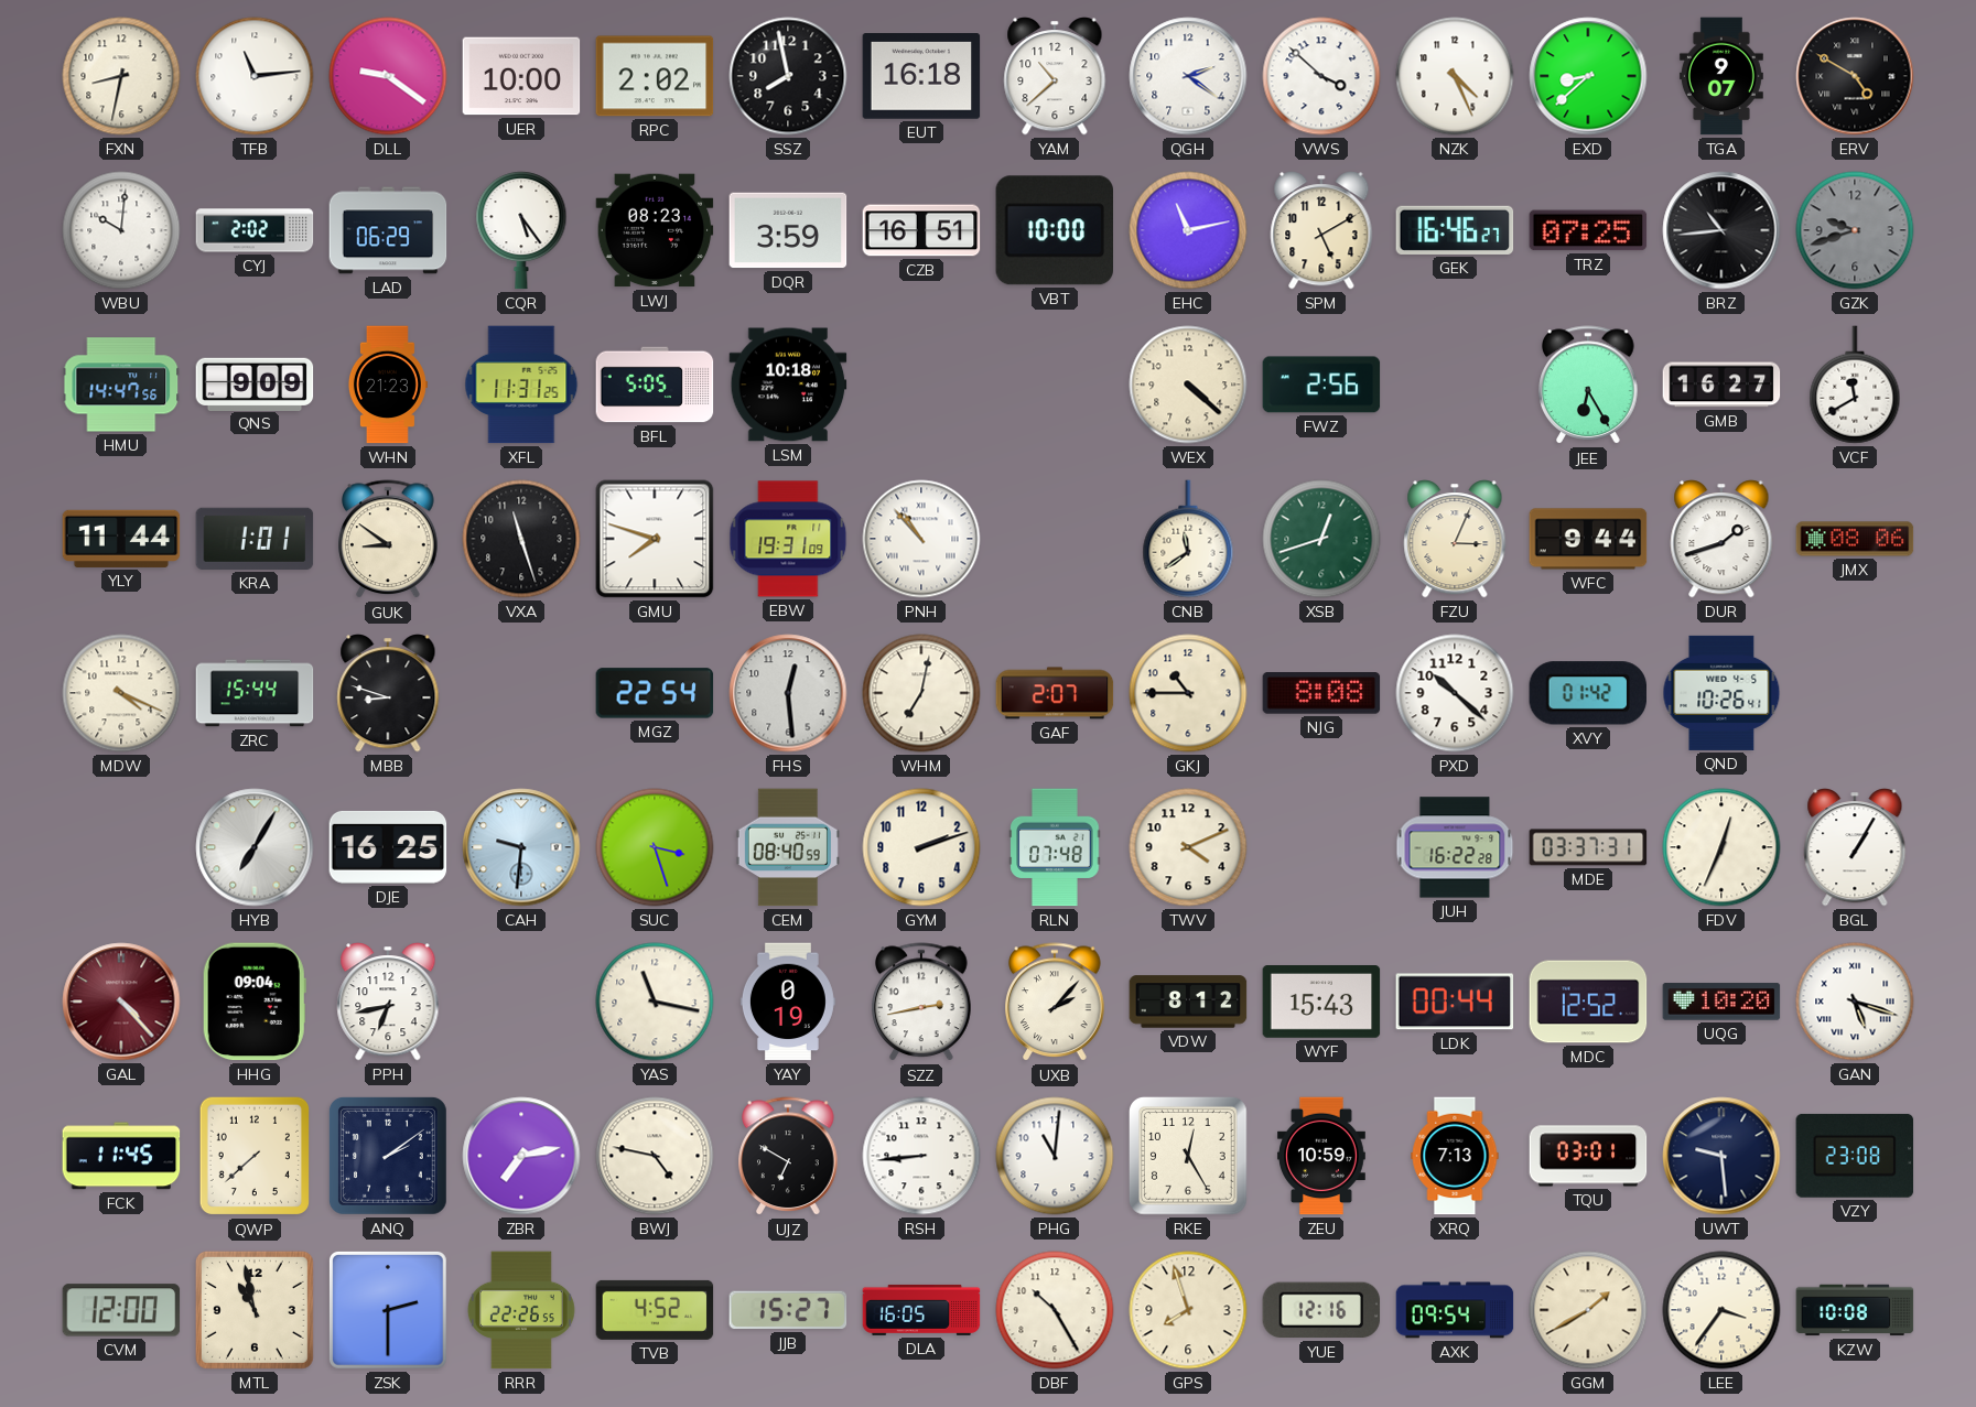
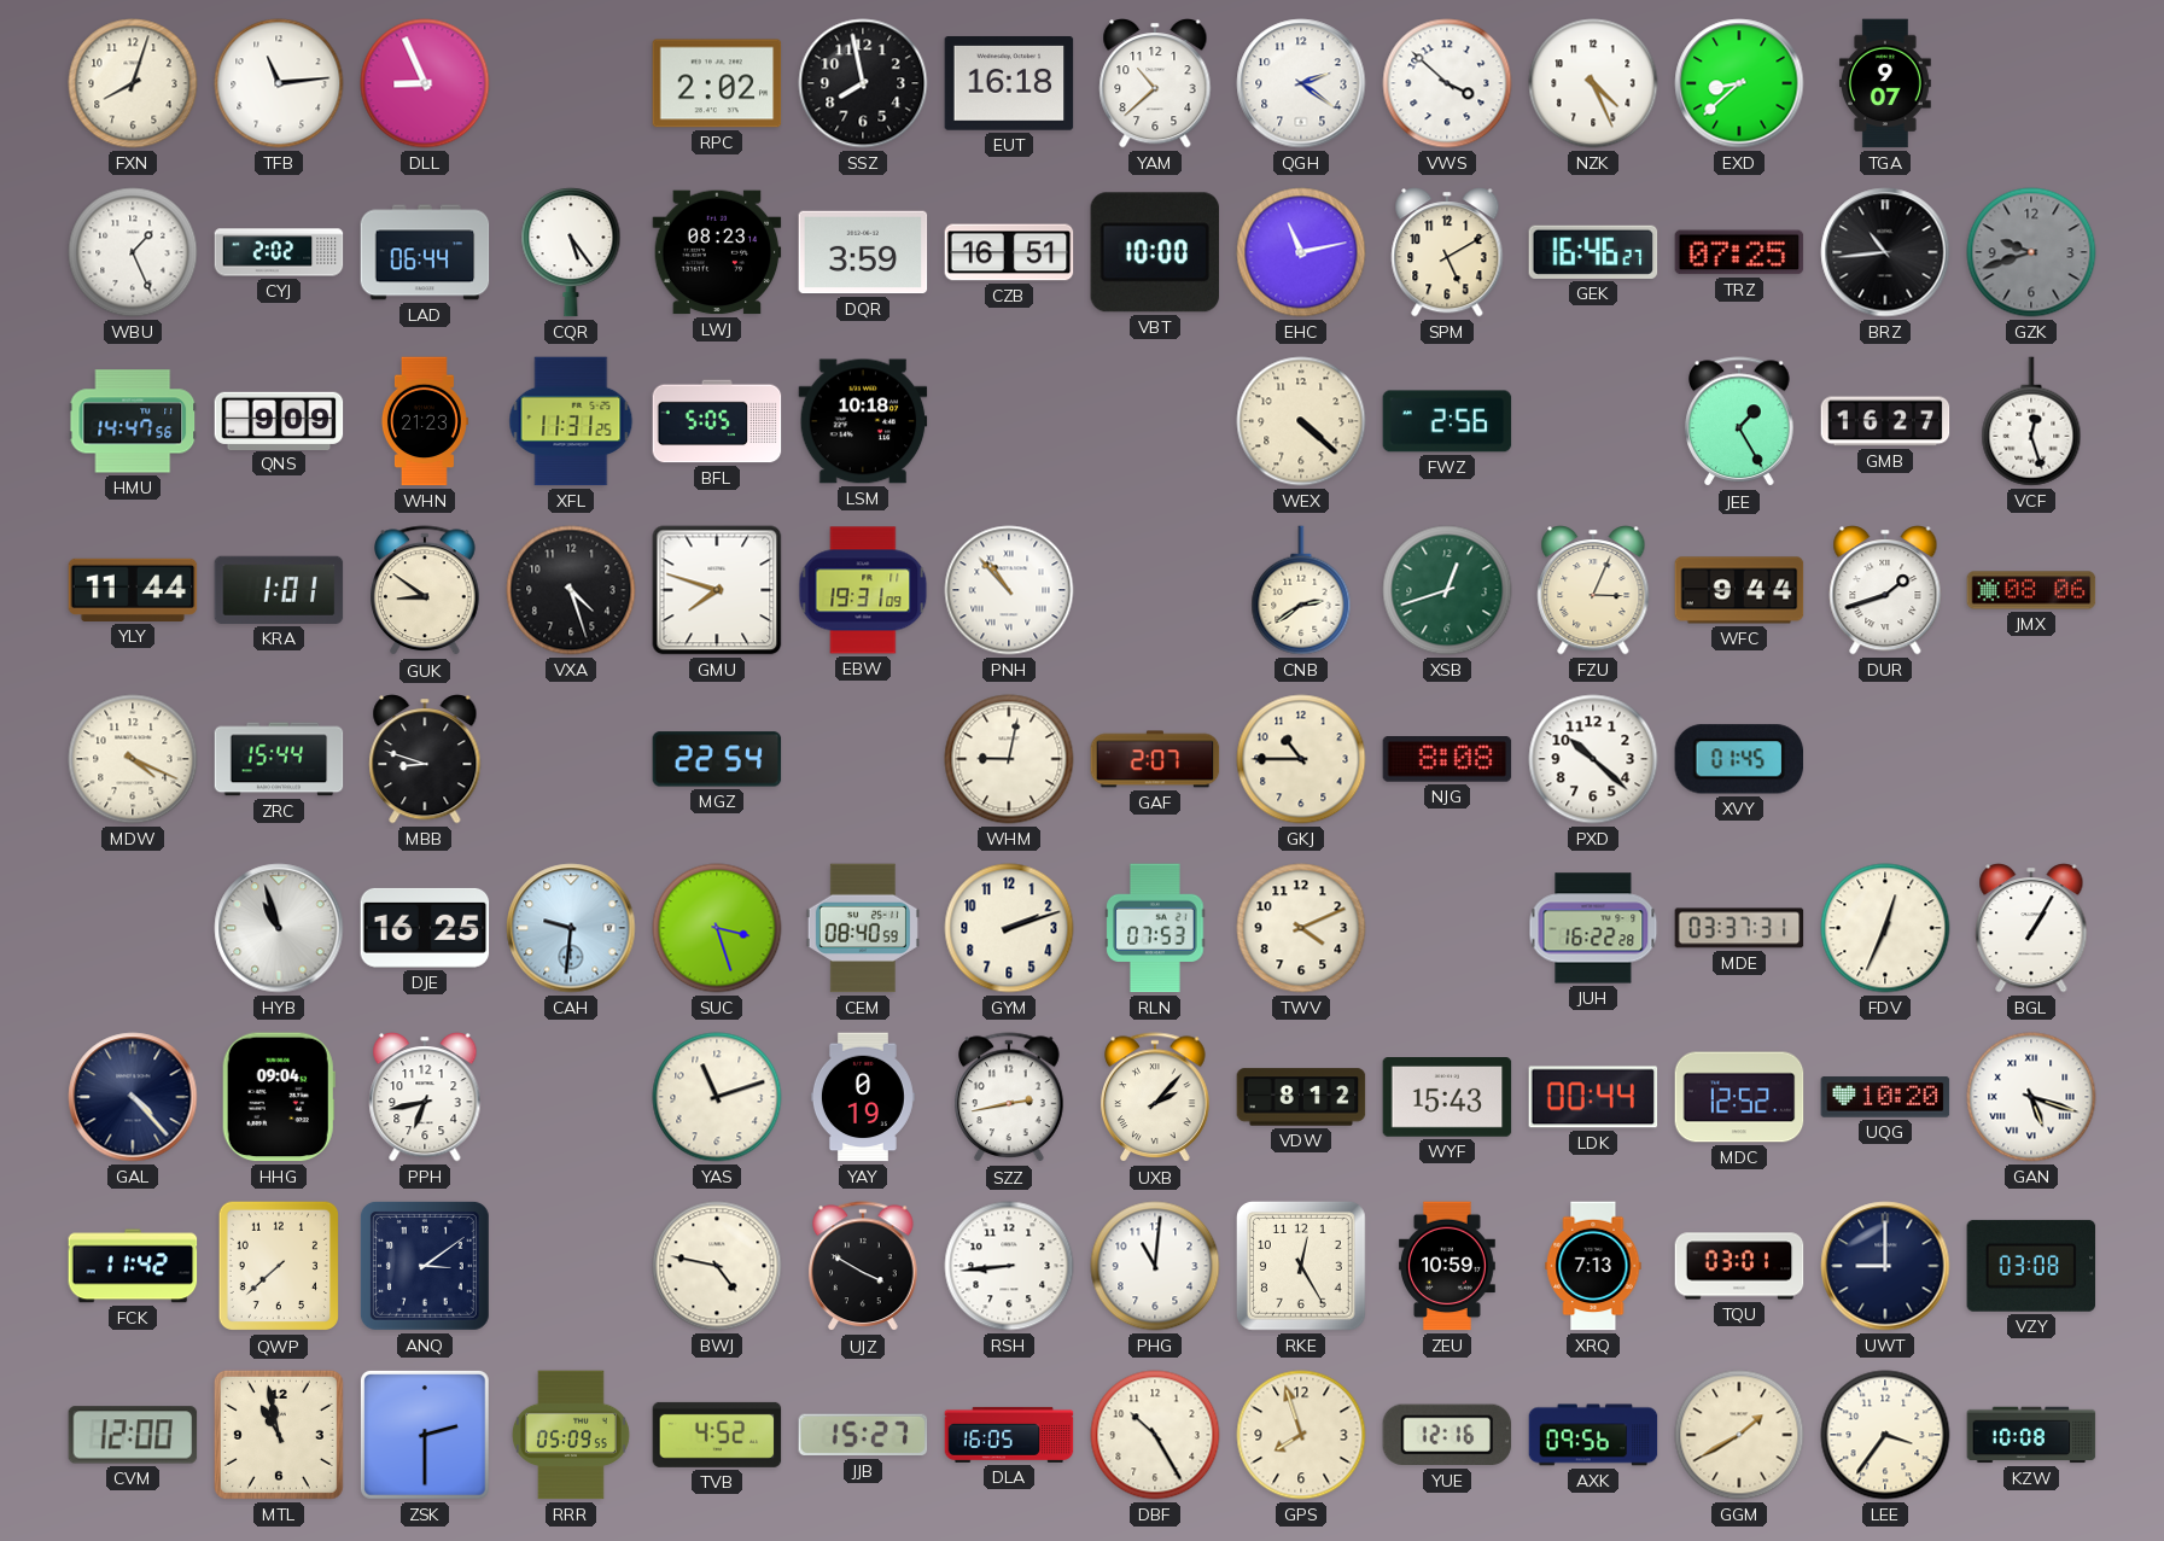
FXN: 8:32 -> 8:03
DLL: 9:21 -> 8:56
UER: 10:00 -> none
ERV: 4:50 -> none
WBU: 10:01 -> 1:26
LAD: 06:29 -> 06:44
JEE: 6:25 -> 1:25
VCF: 11:40 -> 12:27
VXA: 11:27 -> 4:27
CNB: 11:39 -> 2:39
FHS: 12:29 -> none
WHM: 7:02 -> 9:02
XVY: 01:42 -> 01:45
QND: 10:26 -> none
HYB: 7:05 -> 10:57
RLN: 07:48 -> 07:53
GAL dial: burgundy -> navy
YAS: 11:17 -> 11:12
FCK: 11:45 -> 11:42
ANQ: 2:09 -> 3:09
ZBR: 7:13 -> none
UJZ: 6:50 -> 3:50
UWT: 9:29 -> 9:00
VZY: 23:08 -> 03:08
RRR: 22:26 -> 05:09
AXK: 09:54 -> 09:56
